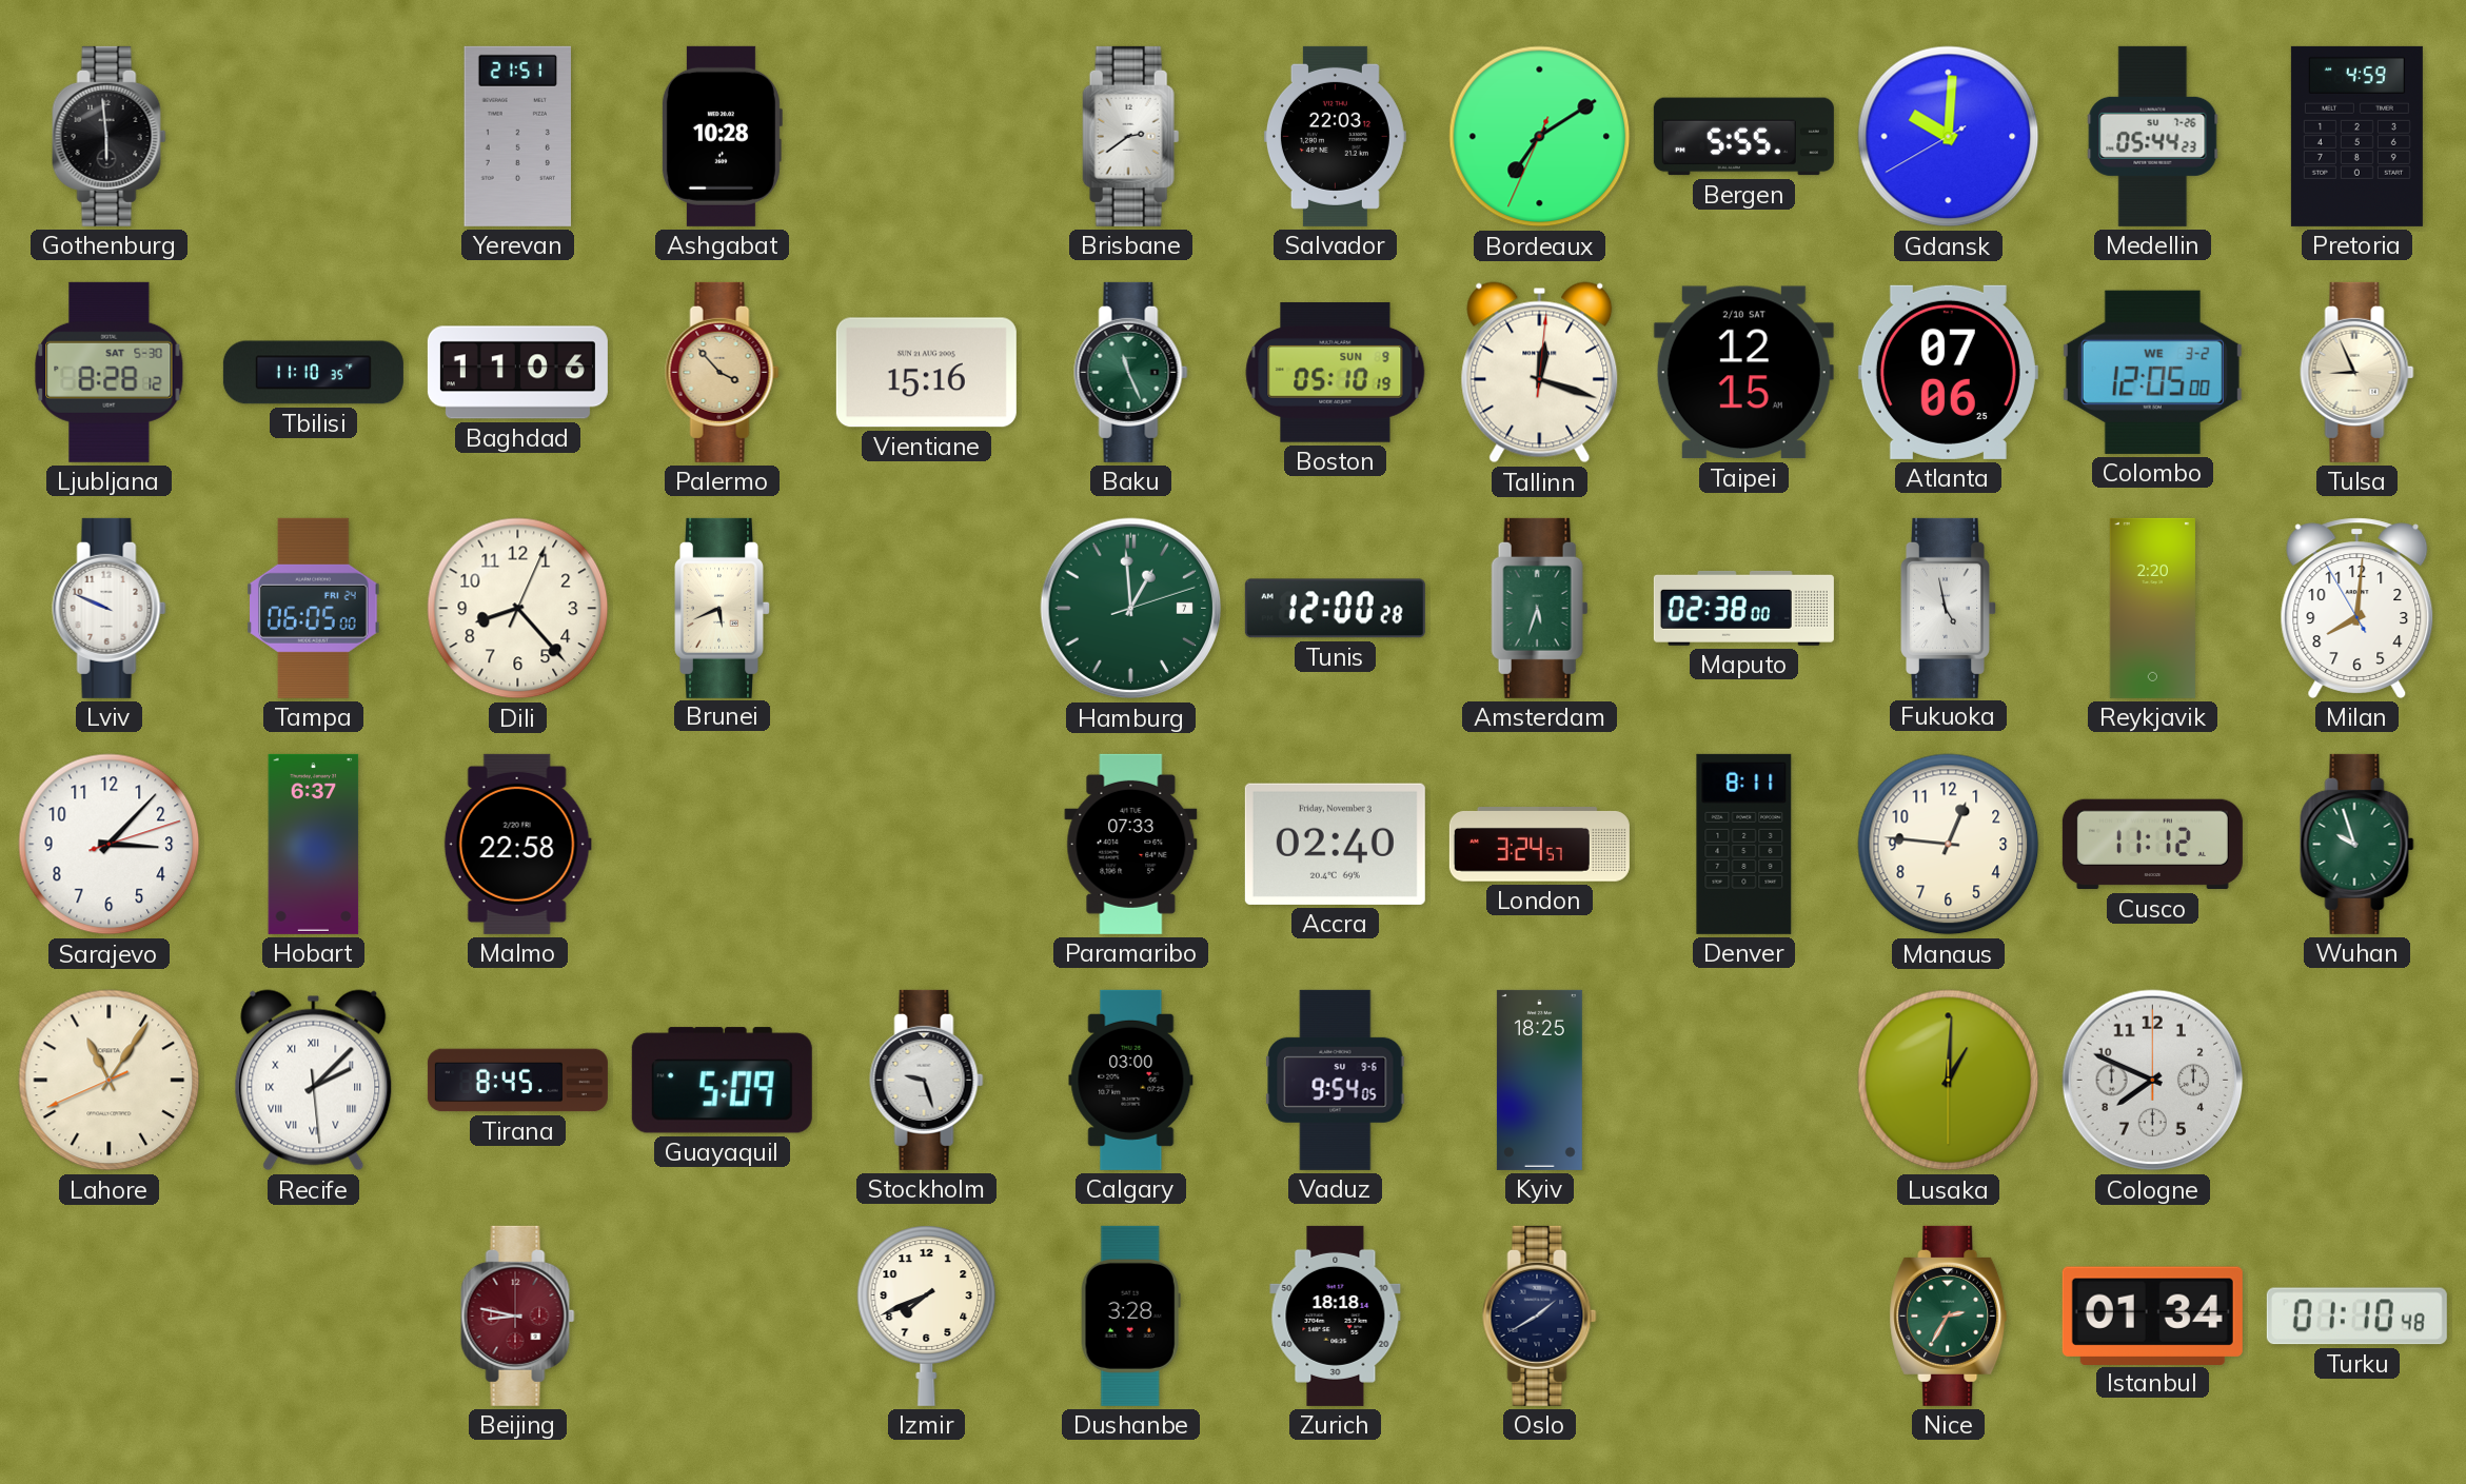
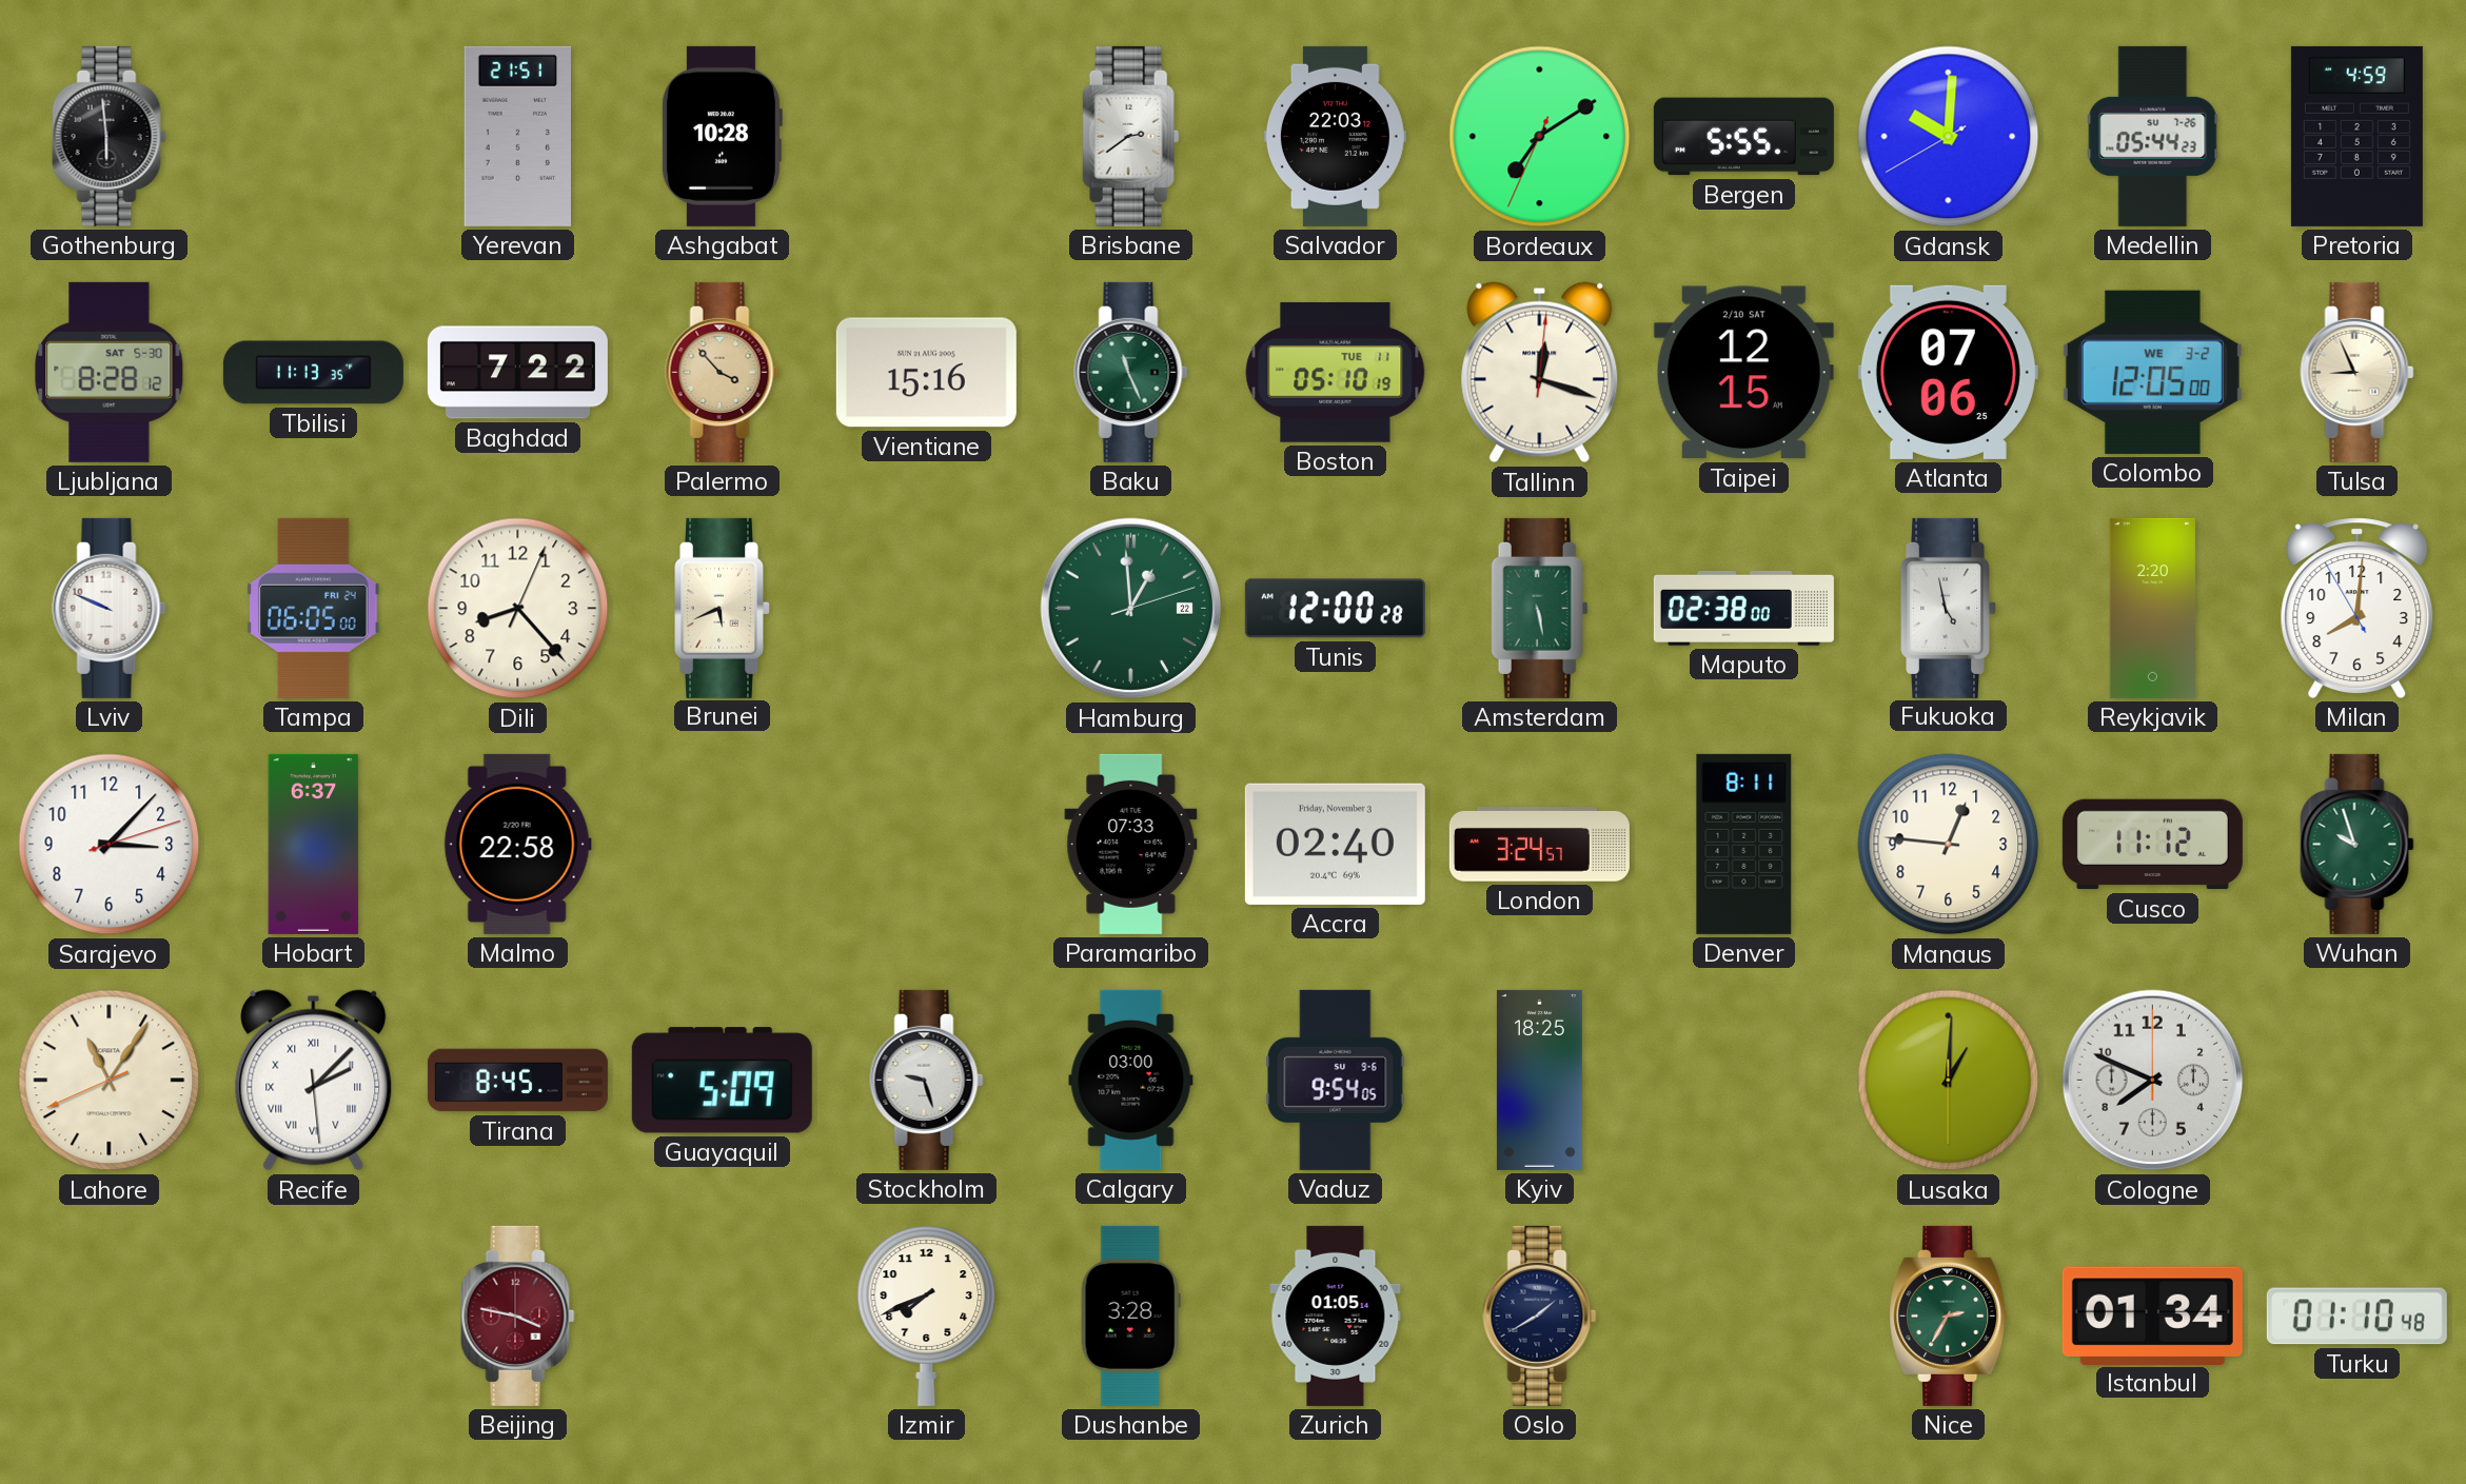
Tbilisi: 11:10 -> 11:13
Baghdad: 11:06 -> 7:22
Boston date: SUN 9 -> TUE 11
Hamburg date: 7 -> 22
Amsterdam: 5:33 -> 5:28
Beijing: 8:47 -> 3:47
Zurich: 18:18 -> 01:05
